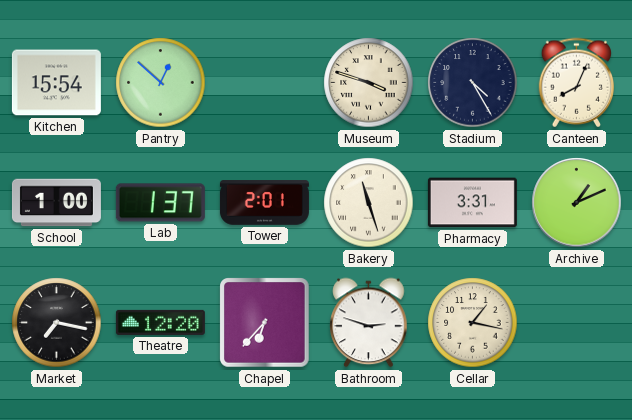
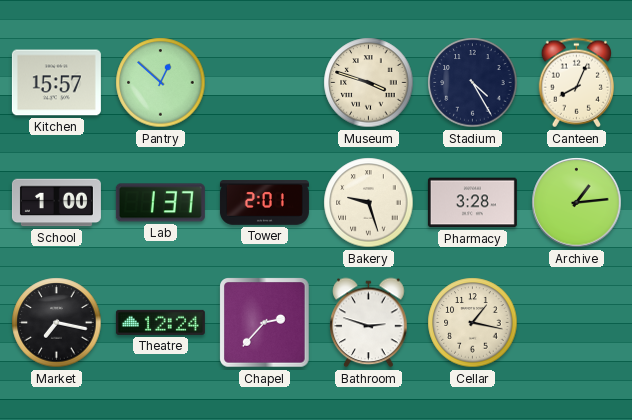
Kitchen: 15:54 -> 15:57
Bakery: 11:27 -> 9:27
Pharmacy: 3:31 -> 3:28
Archive: 1:11 -> 1:14
Theatre: 12:20 -> 12:24
Chapel: 6:37 -> 2:37
